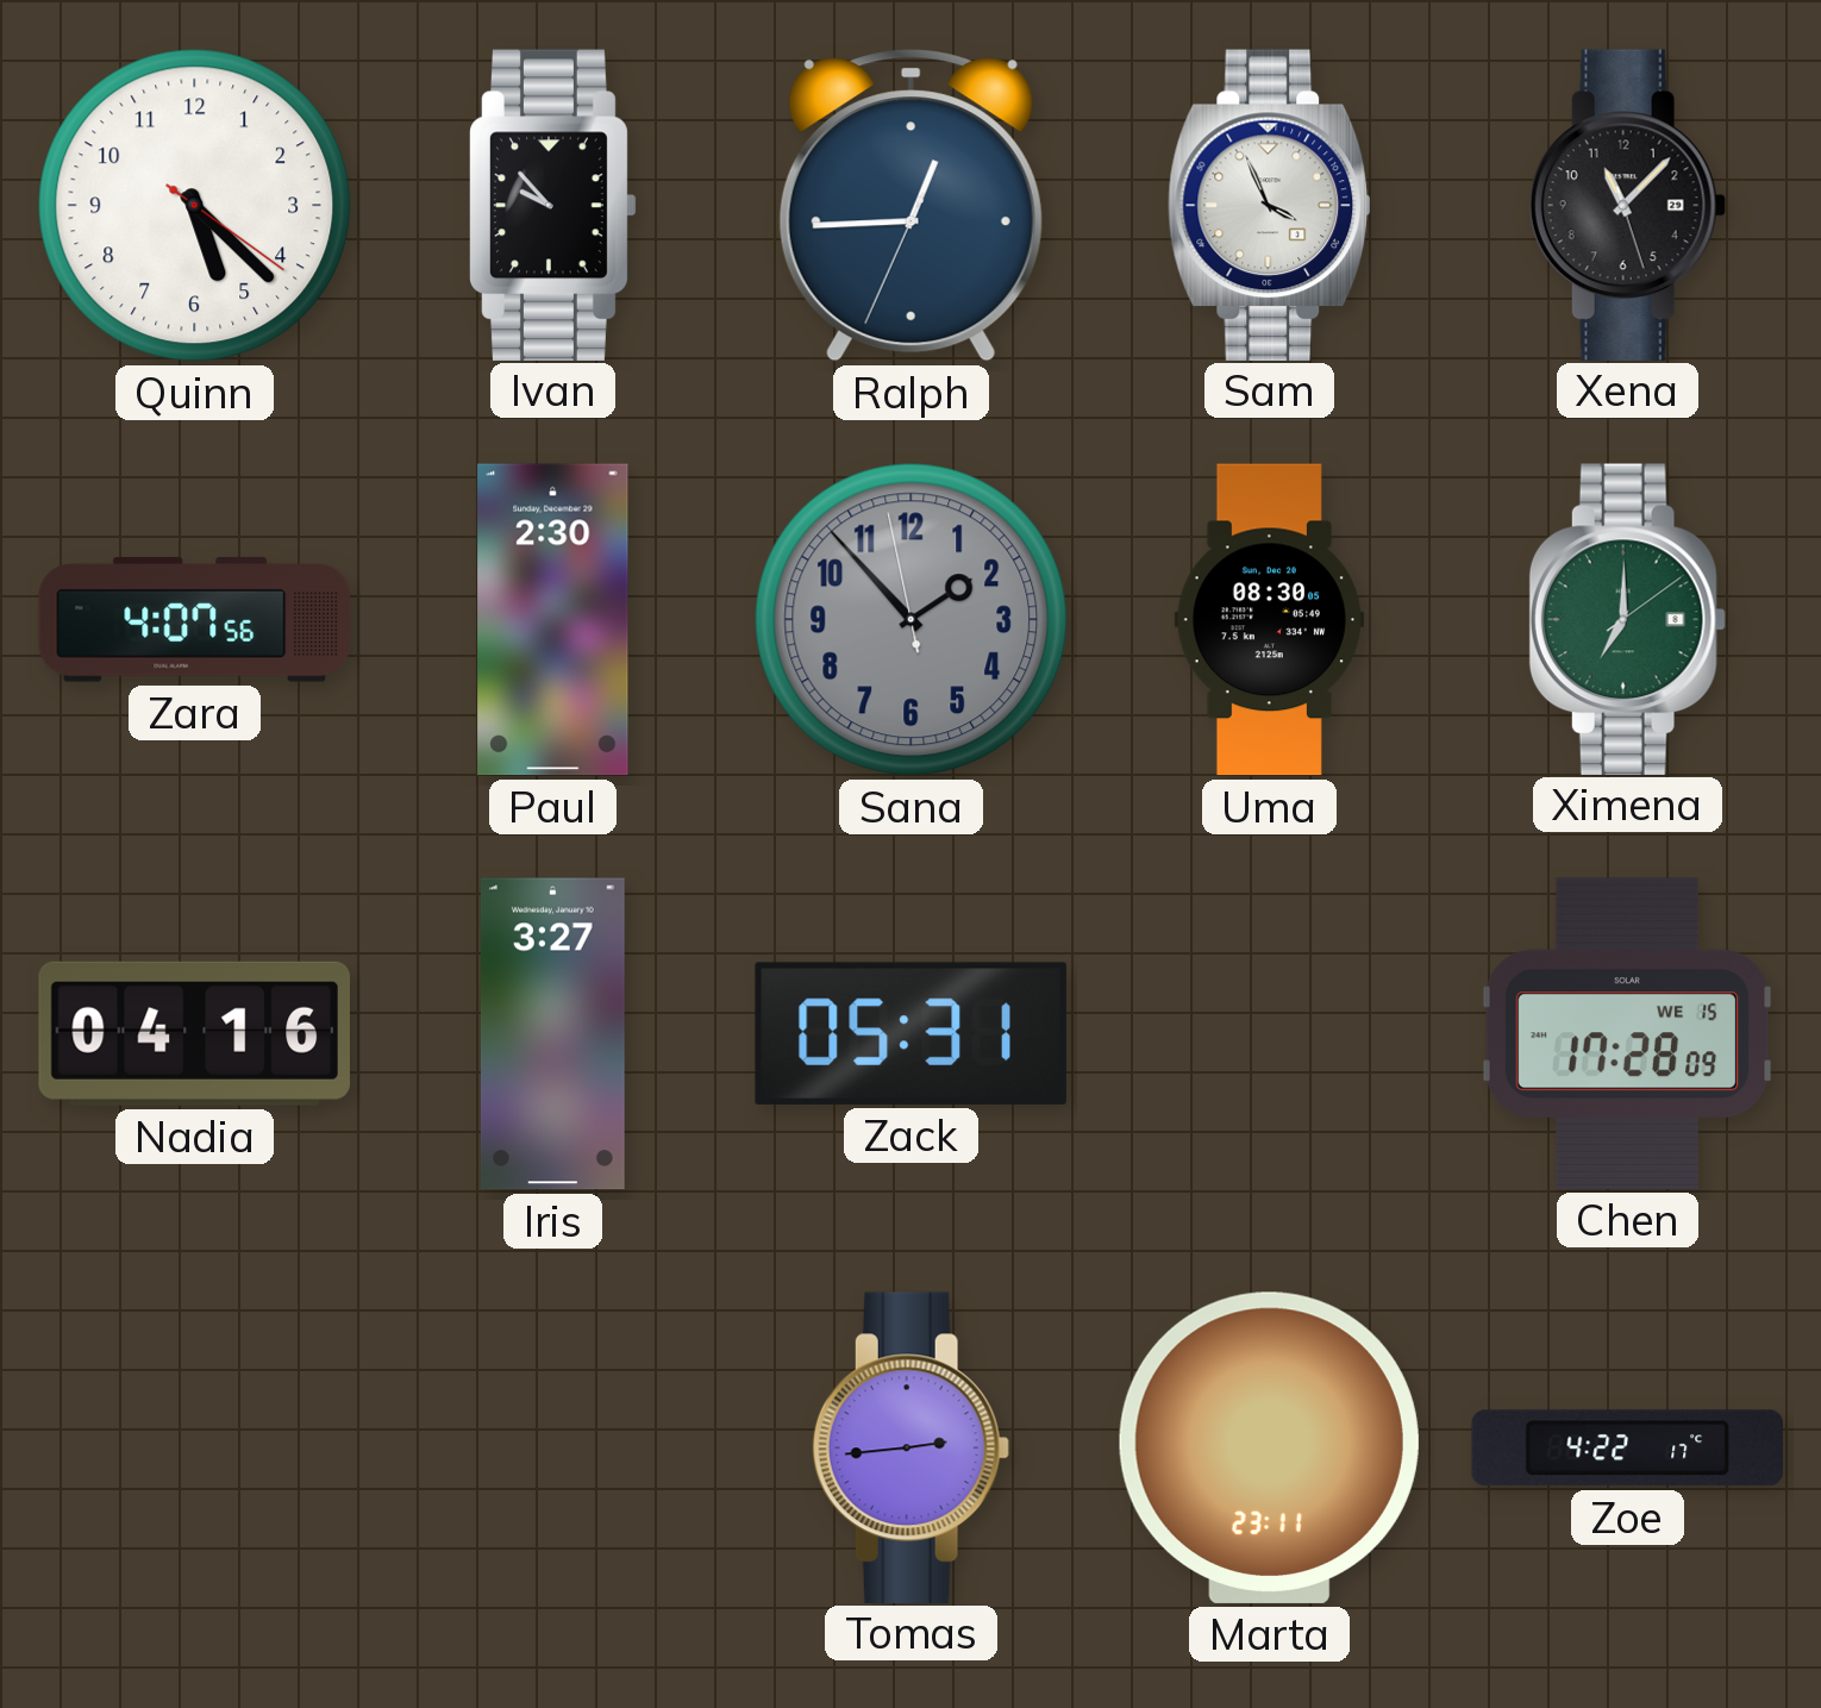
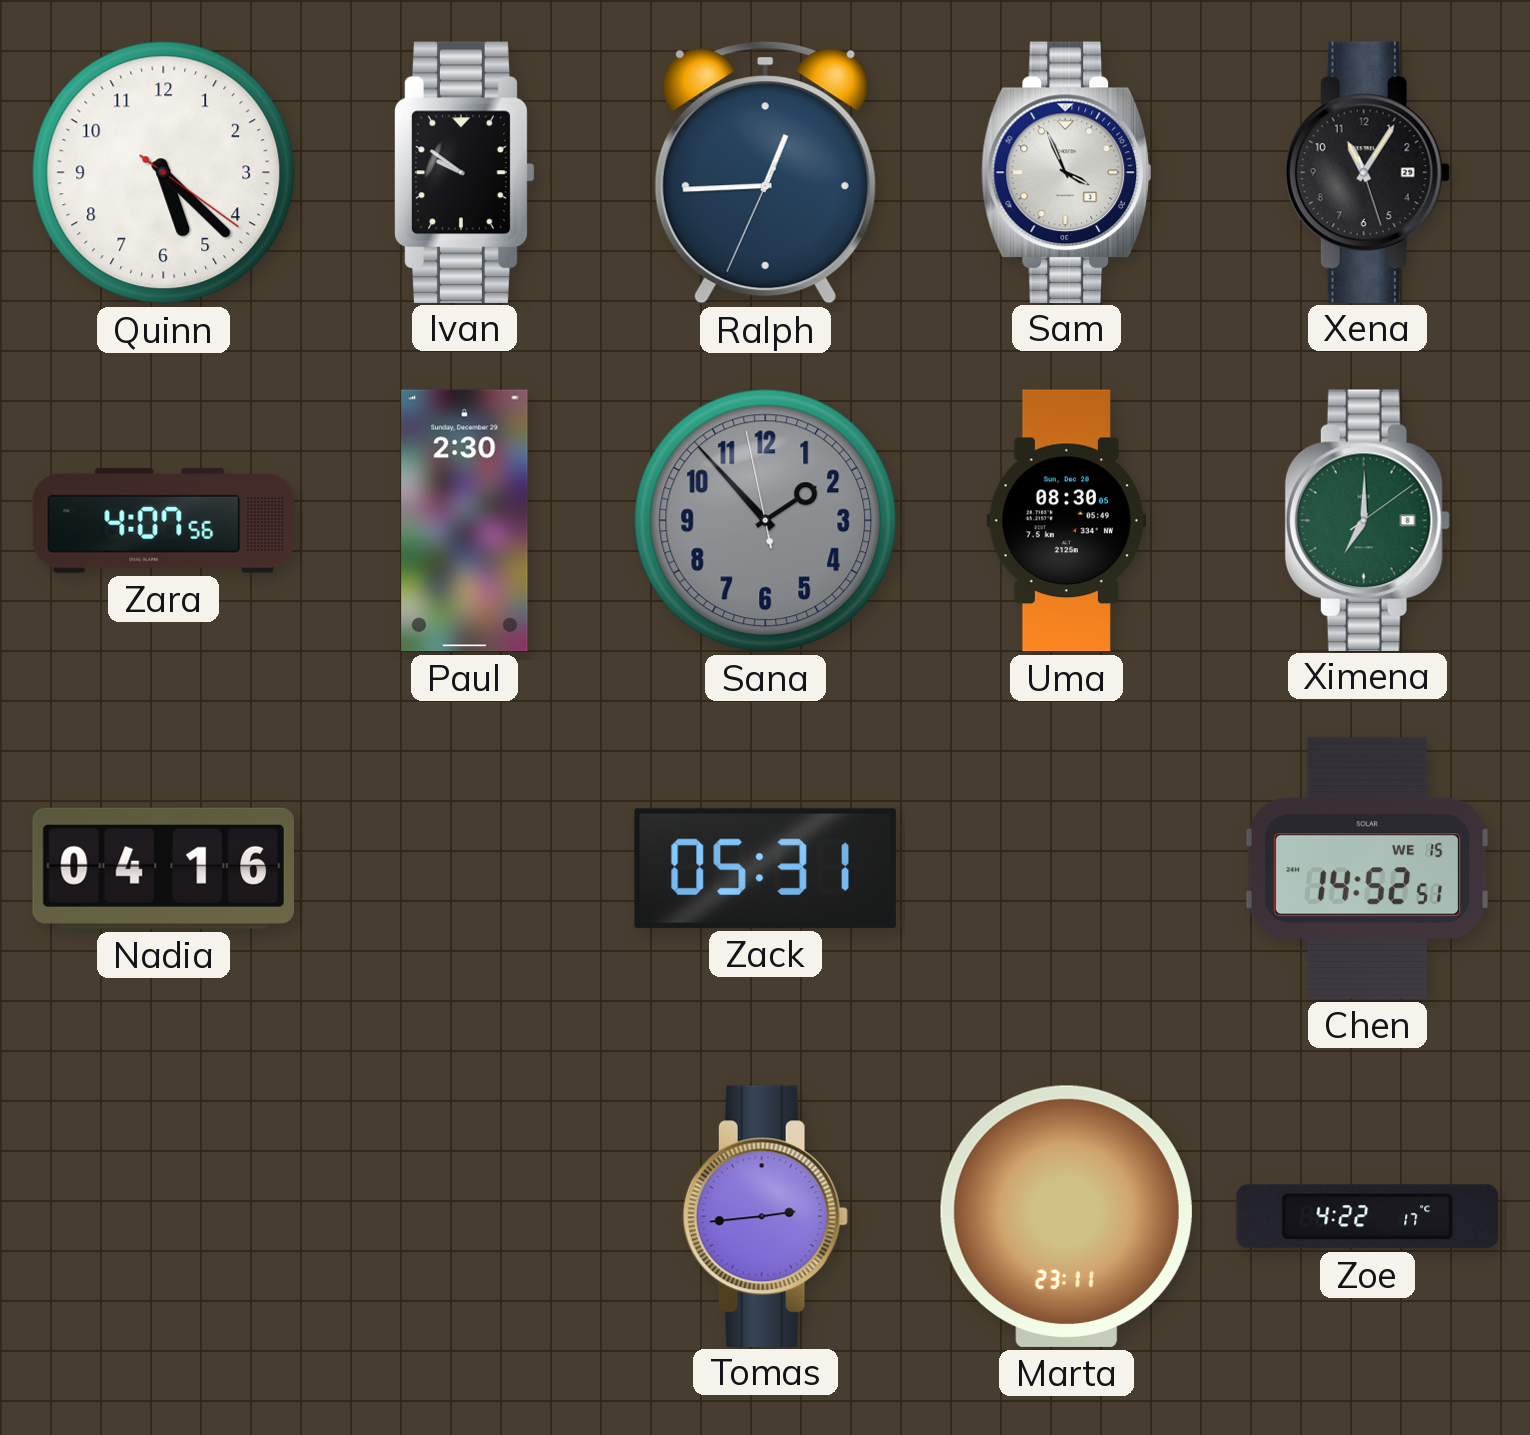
Ivan: 9:53 -> 9:51
Xena: 11:07 -> 11:05
Iris: 3:27 -> none
Chen: 17:28 -> 14:52
